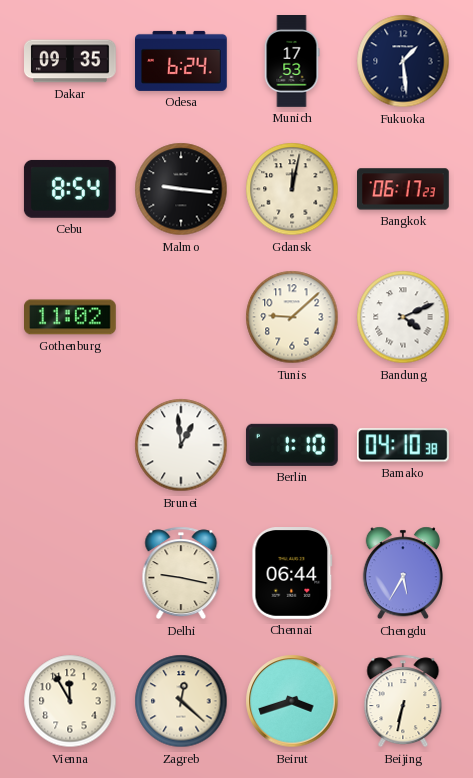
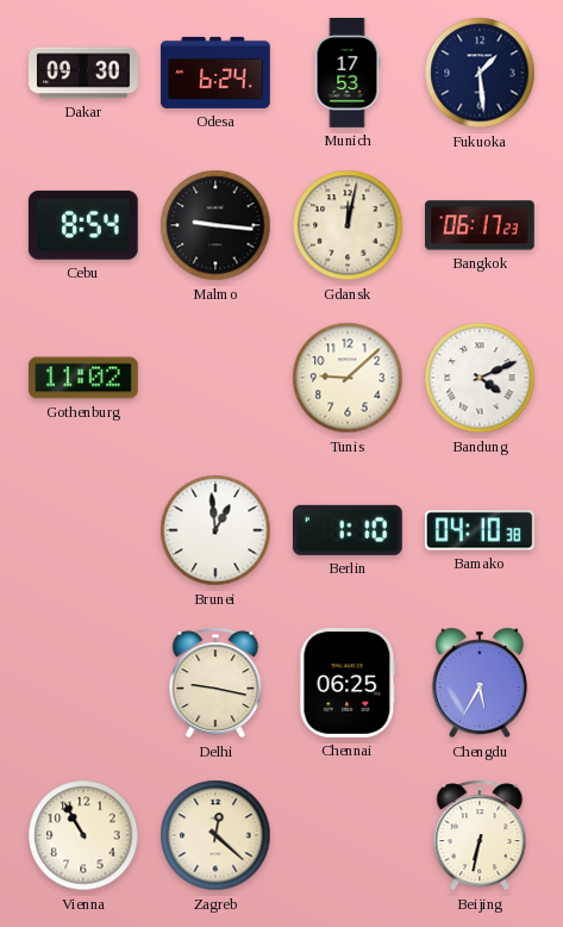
Dakar: 09:35 -> 09:30
Chennai: 06:44 -> 06:25
Vienna: 11:55 -> 10:55
Beirut: 3:42 -> none
